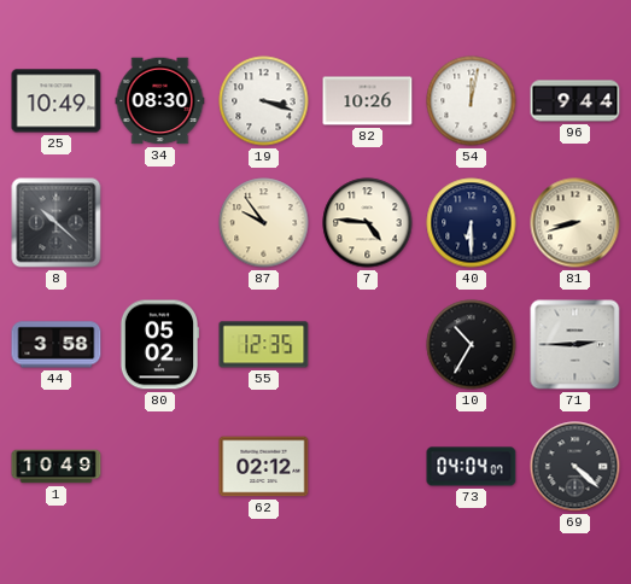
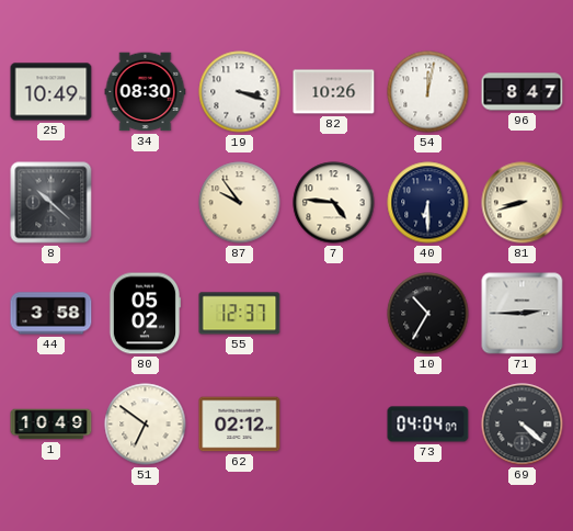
96: 9:44 -> 8:47
55: 12:35 -> 12:37
51: none -> 6:51
